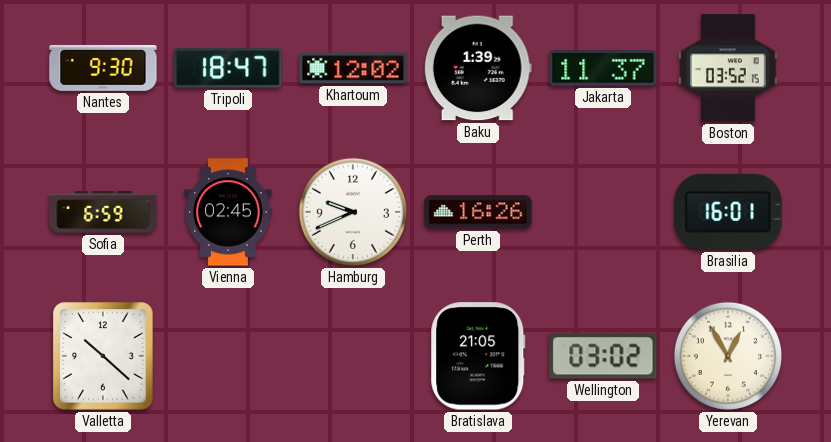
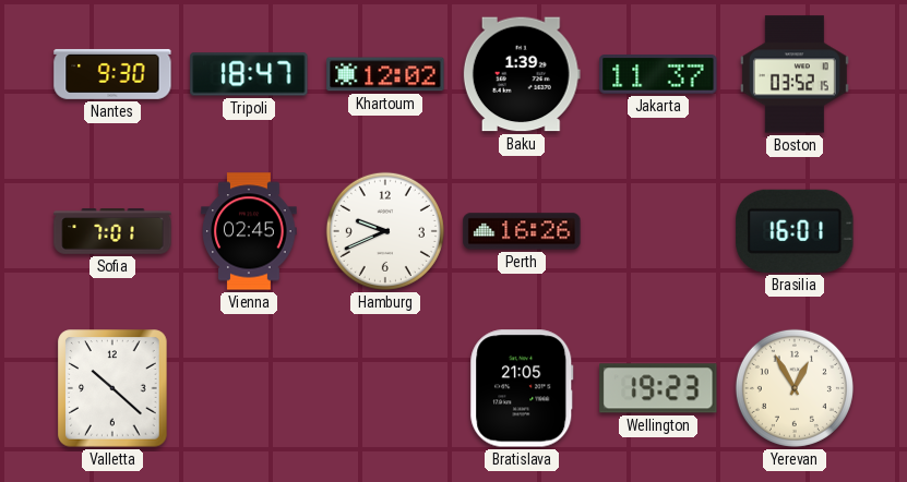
Sofia: 6:59 -> 7:01
Wellington: 03:02 -> 19:23
